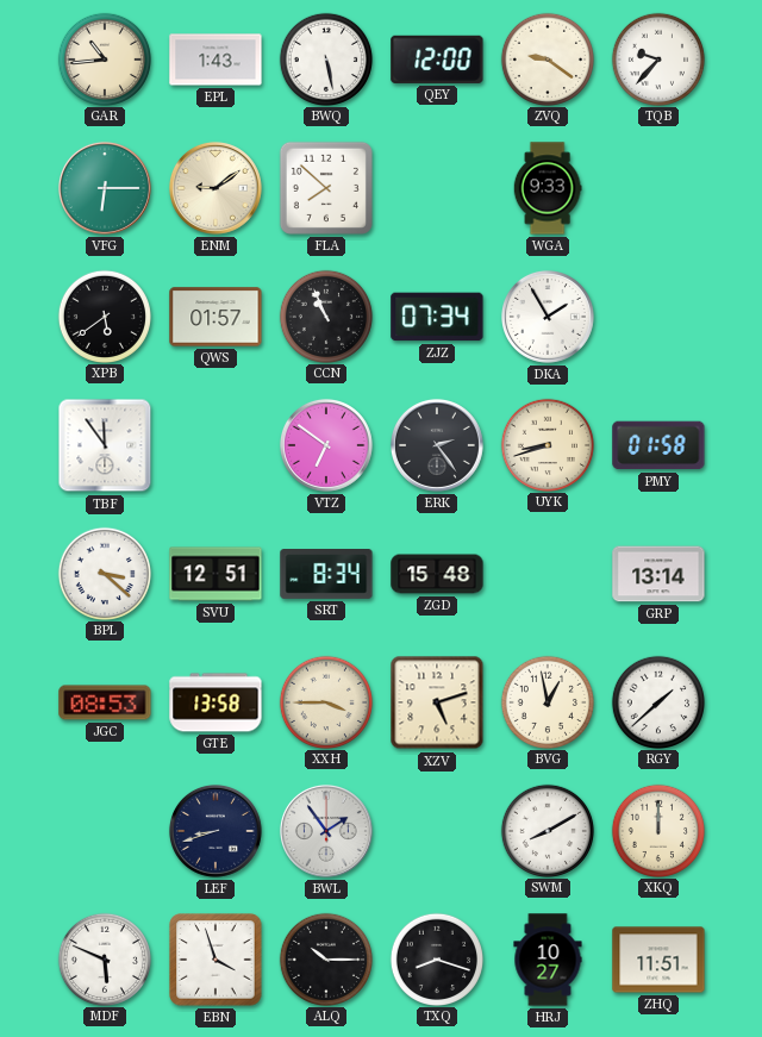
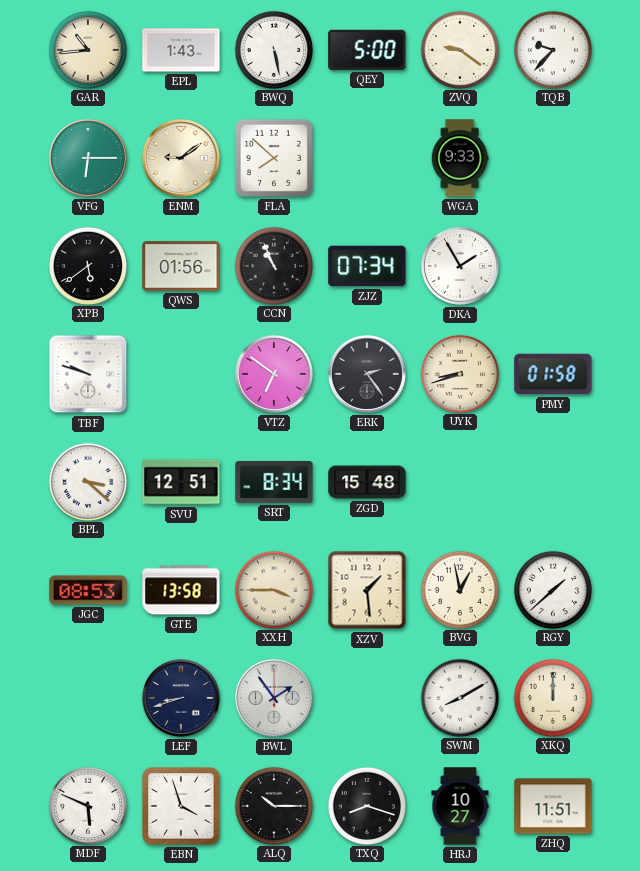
QEY: 12:00 -> 5:00
QWS: 01:57 -> 01:56
TBF: 11:54 -> 9:48
GRP: 13:14 -> none
XZV: 5:12 -> 1:29
